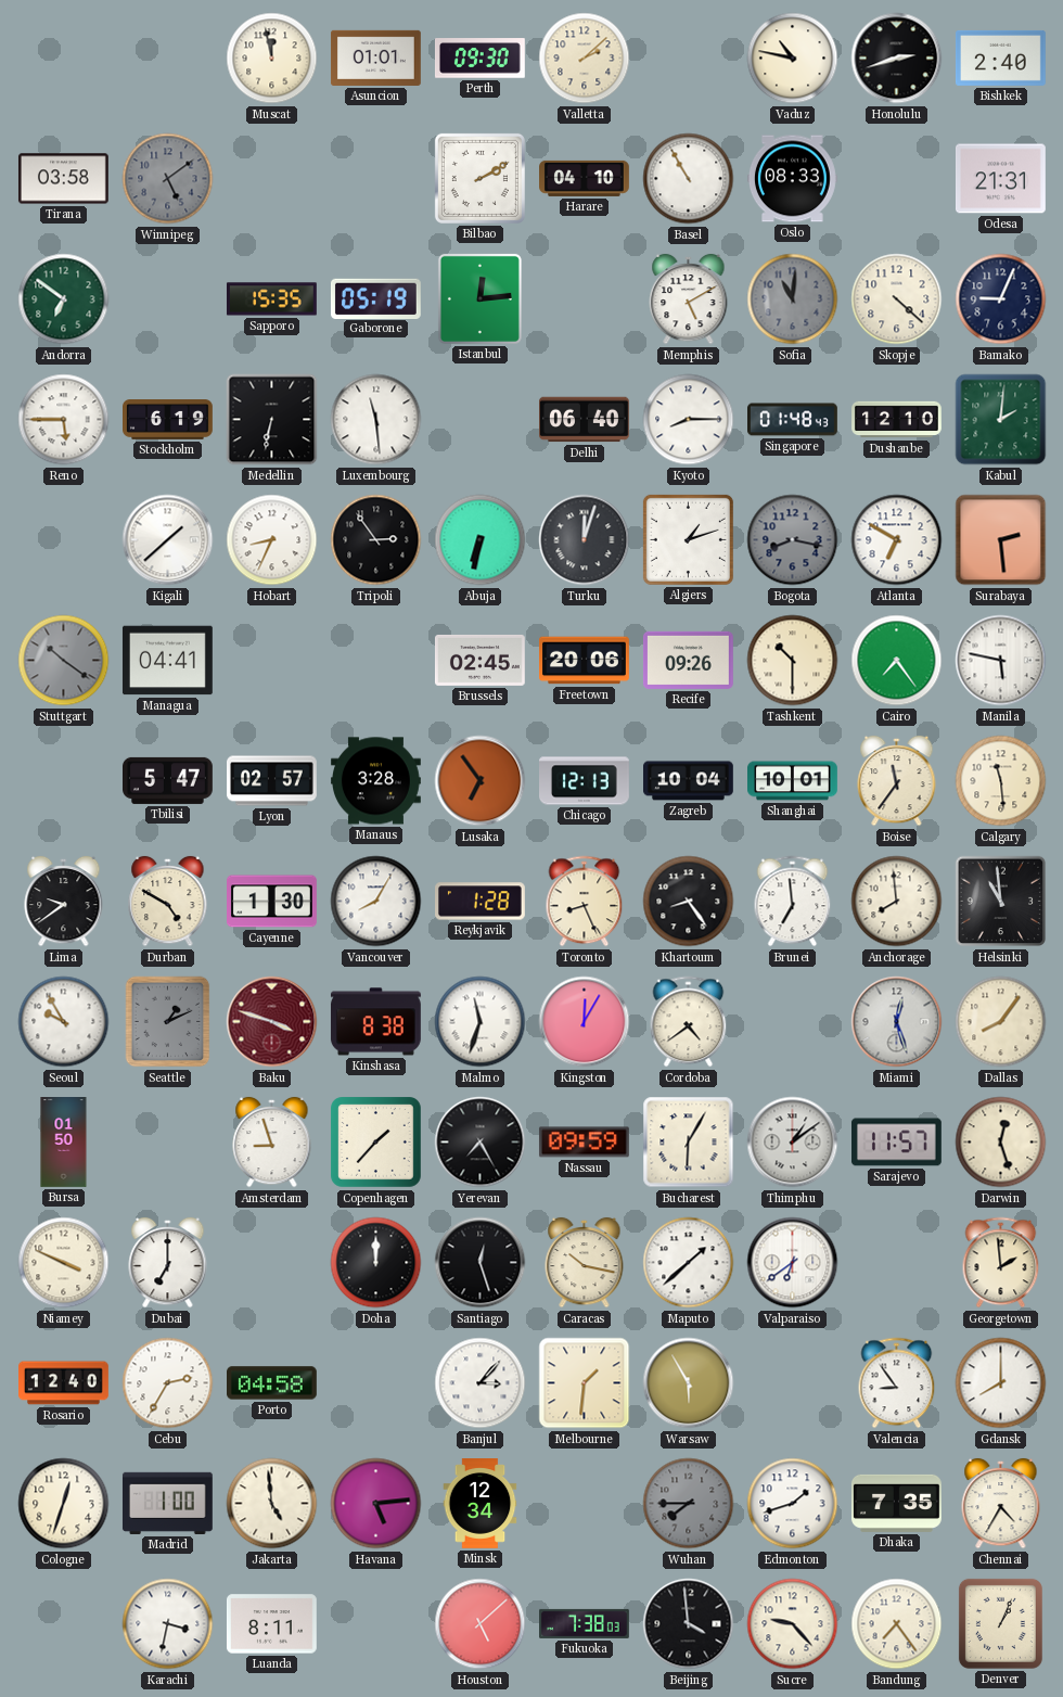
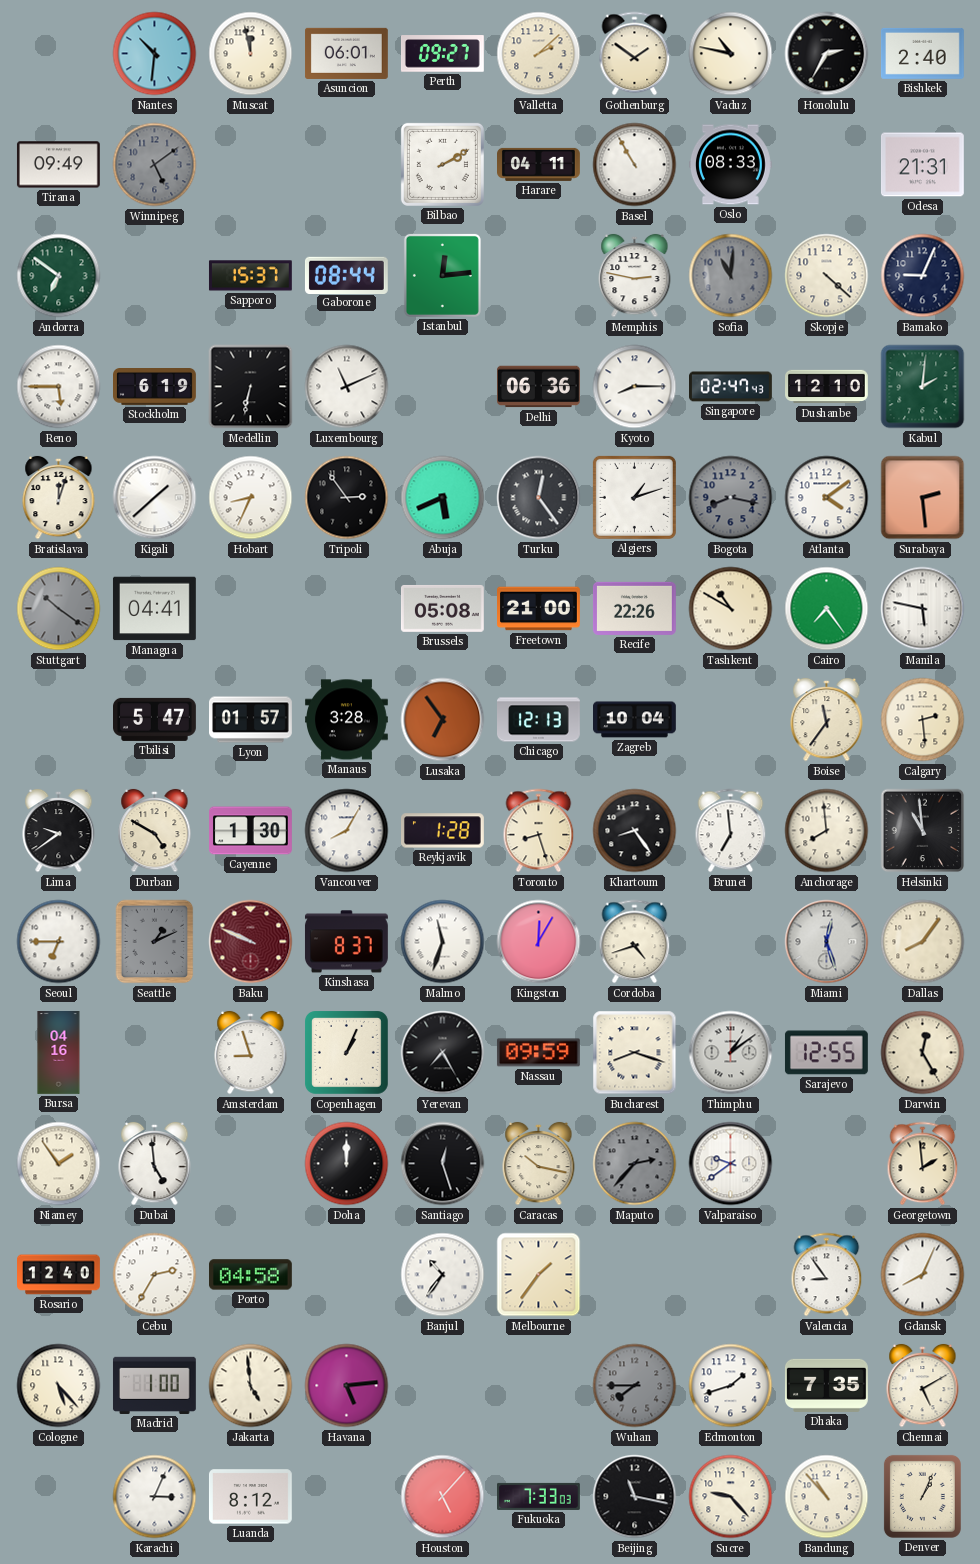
Nantes: none -> 10:31
Asuncion: 01:01 -> 06:01
Perth: 09:30 -> 09:27
Gothenburg: none -> 1:51
Honolulu: 2:42 -> 2:35
Tirana: 03:58 -> 09:49
Harare: 04:10 -> 04:11
Sapporo: 15:35 -> 15:37
Gaborone: 05:19 -> 08:44
Memphis: 5:10 -> 2:47
Luxembourg: 11:29 -> 11:11
Delhi: 06:40 -> 06:36
Singapore: 01:48 -> 02:47
Bratislava: none -> 12:03
Abuja: 6:32 -> 5:41
Turku: 12:03 -> 12:24
Atlanta: 6:50 -> 4:09
Brussels: 02:45 -> 05:08
Freetown: 20:06 -> 21:00
Recife: 09:26 -> 22:26
Tashkent: 10:30 -> 10:50
Lyon: 02:57 -> 01:57
Shanghai: 10:01 -> none
Calgary: 11:29 -> 2:29
Toronto: 8:26 -> 8:27
Seoul: 9:55 -> 6:45
Baku: 3:48 -> 9:49
Kinshasa: 8:38 -> 8:37
Cordoba: 4:39 -> 4:42
Bursa: 01:50 -> 04:16
Copenhagen: 1:37 -> 1:04
Bucharest: 6:05 -> 8:18
Sarajevo: 11:57 -> 12:55
Darwin: 12:27 -> 12:25
Niamey: 3:49 -> 1:54
Dubai: 7:00 -> 4:59
Maputo: 1:38 -> 2:37
Maputo dial: white -> grey
Valparaiso: 6:39 -> 9:39
Banjul: 3:07 -> 10:36
Melbourne: 1:31 -> 1:36
Warsaw: 5:55 -> none
Gdansk: 8:00 -> 8:04
Cologne: 12:33 -> 5:23
Minsk: 12:34 -> none
Chennai: 4:35 -> 5:10
Karachi: 3:32 -> 3:04
Luanda: 8:11 -> 8:12
Houston: 5:08 -> 5:07
Fukuoka: 7:38 -> 7:33
Beijing: 3:59 -> 11:17
Bandung: 7:24 -> 10:53
